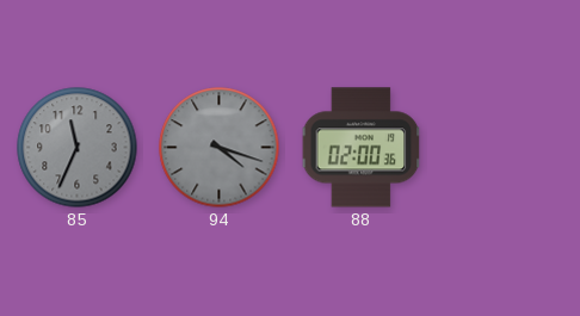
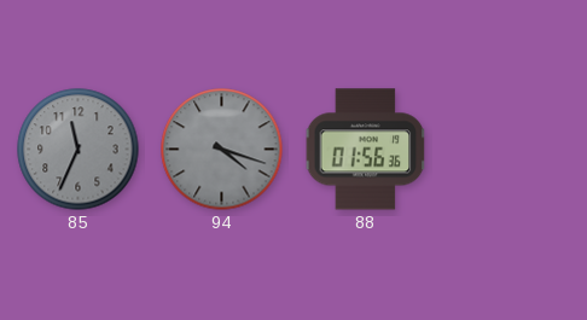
88: 02:00 -> 01:56
